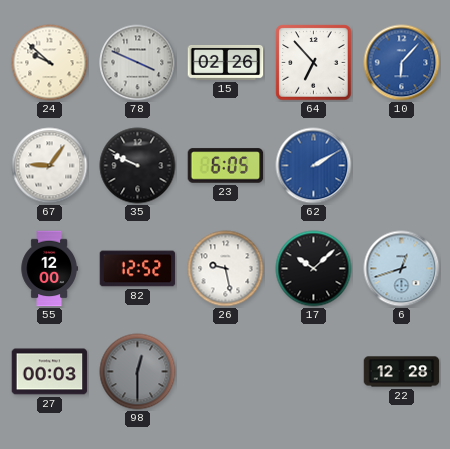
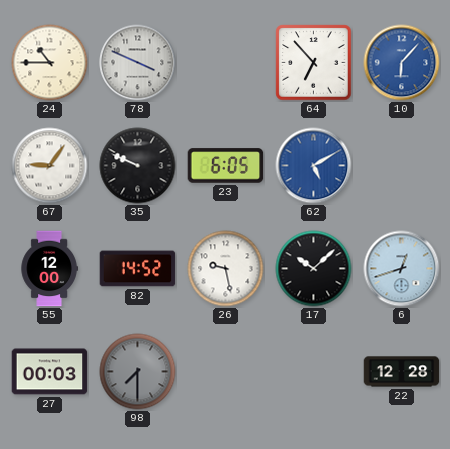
24: 9:52 -> 10:45
15: 02:26 -> none
62: 2:10 -> 5:10
82: 12:52 -> 14:52
98: 12:30 -> 7:30
